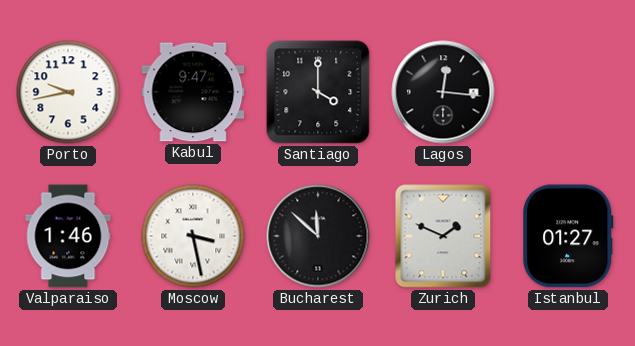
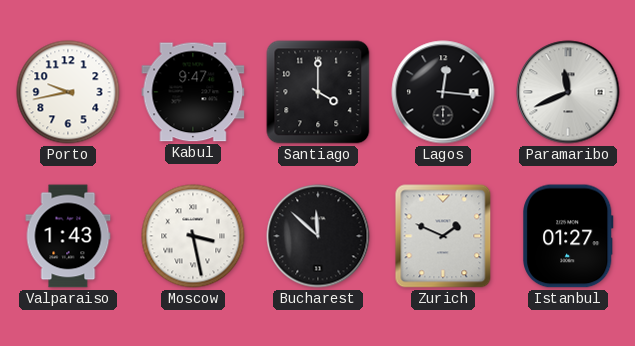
Paramaribo: none -> 11:41
Valparaiso: 1:46 -> 1:43
